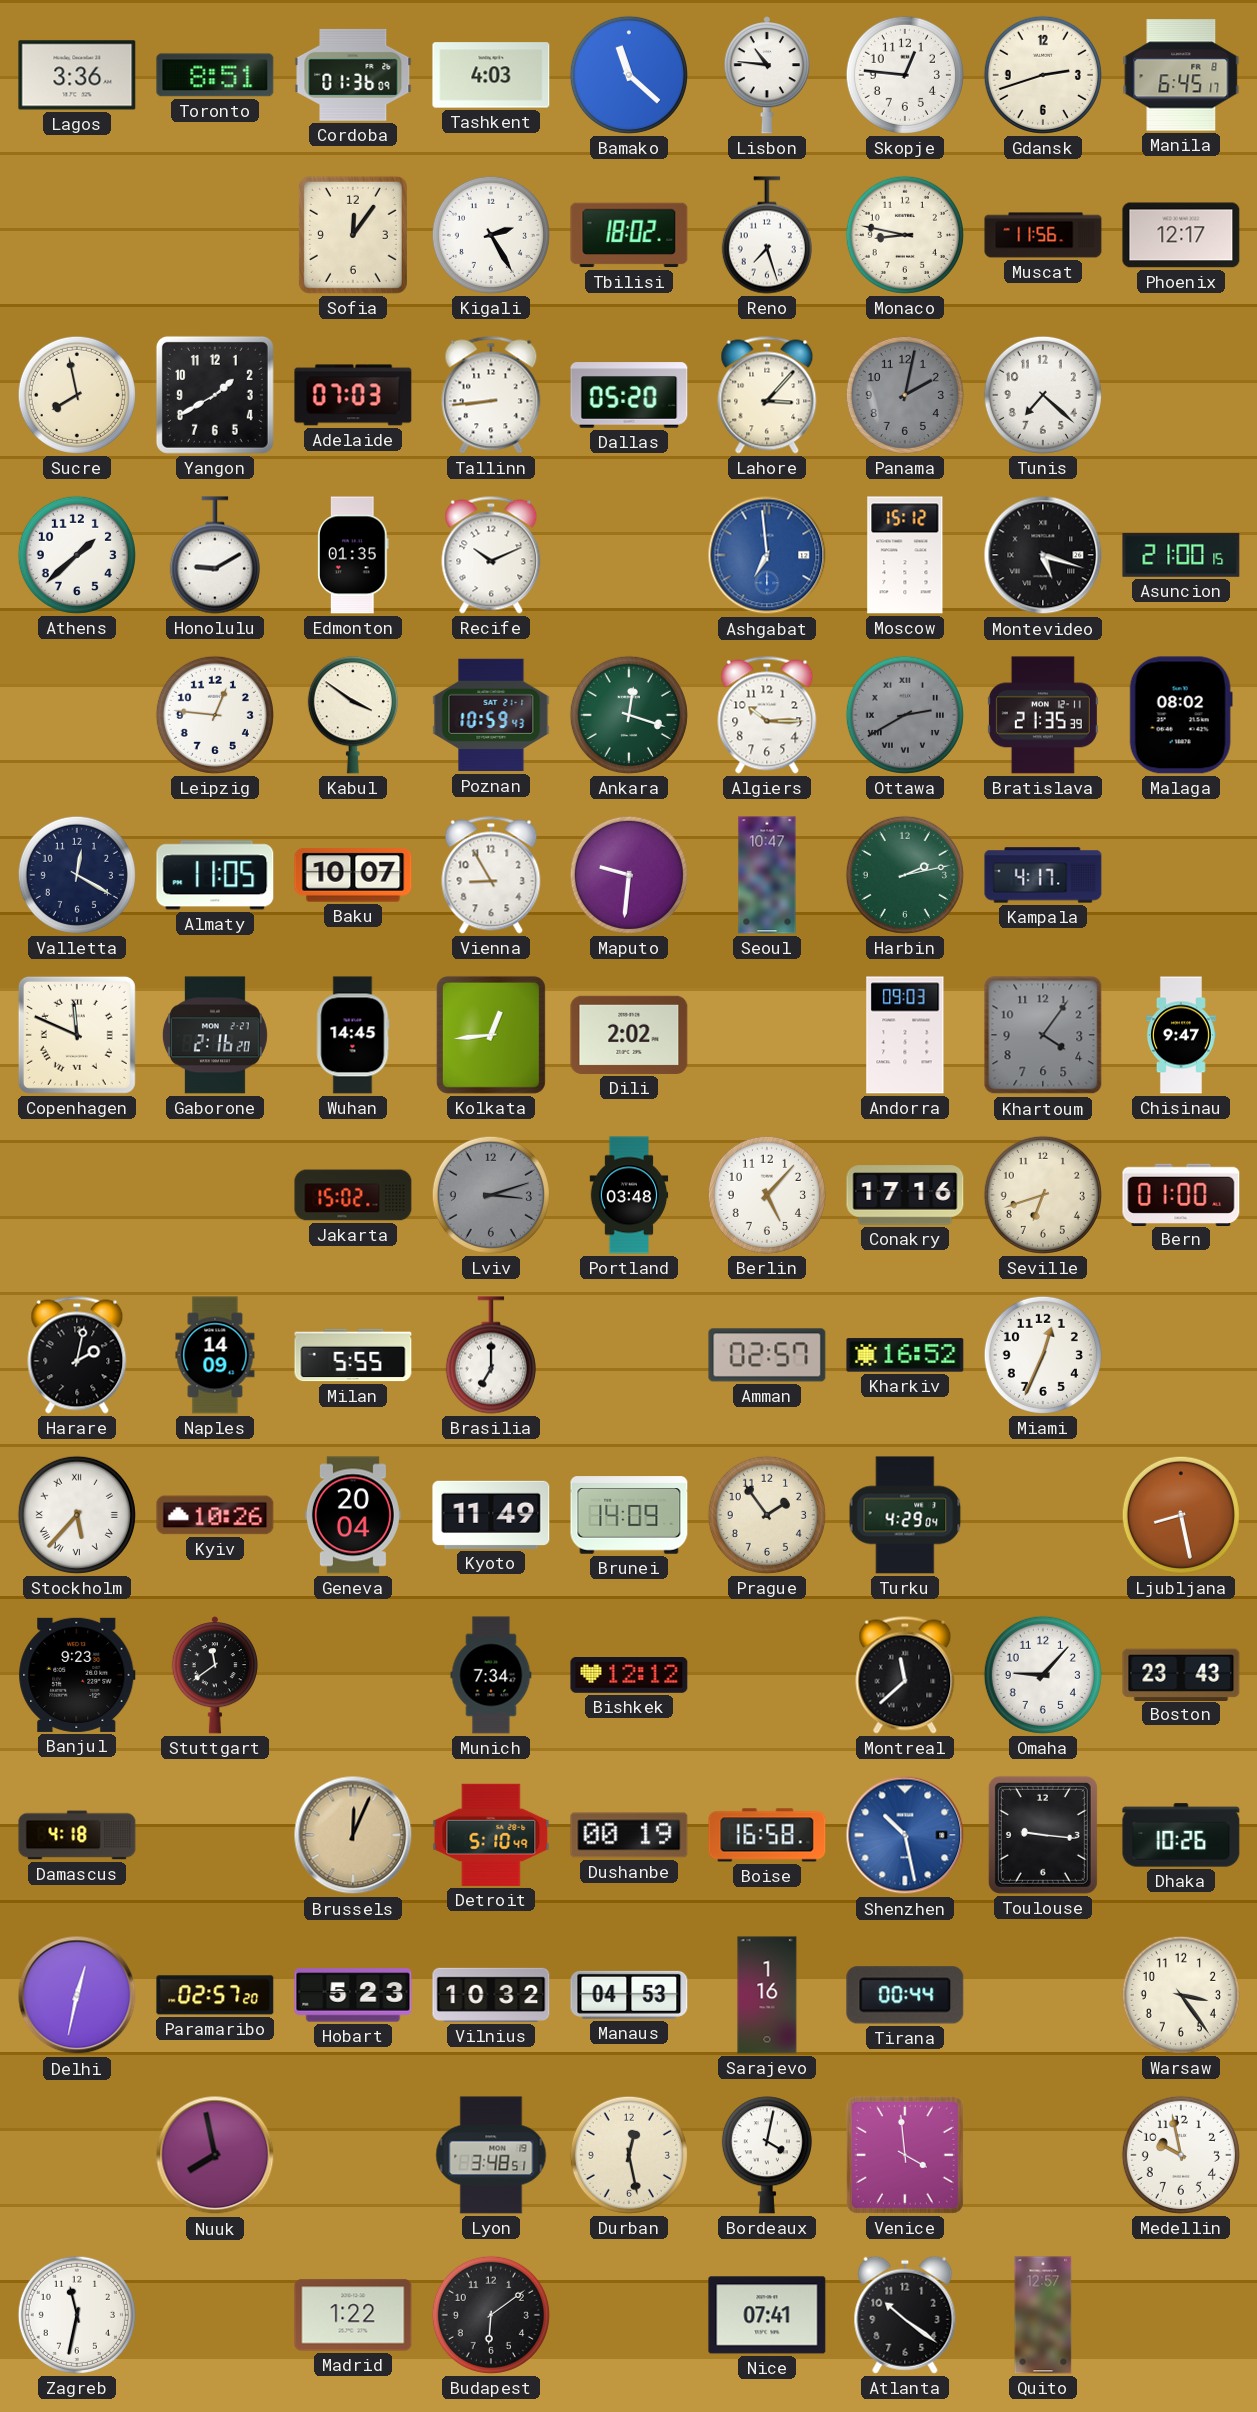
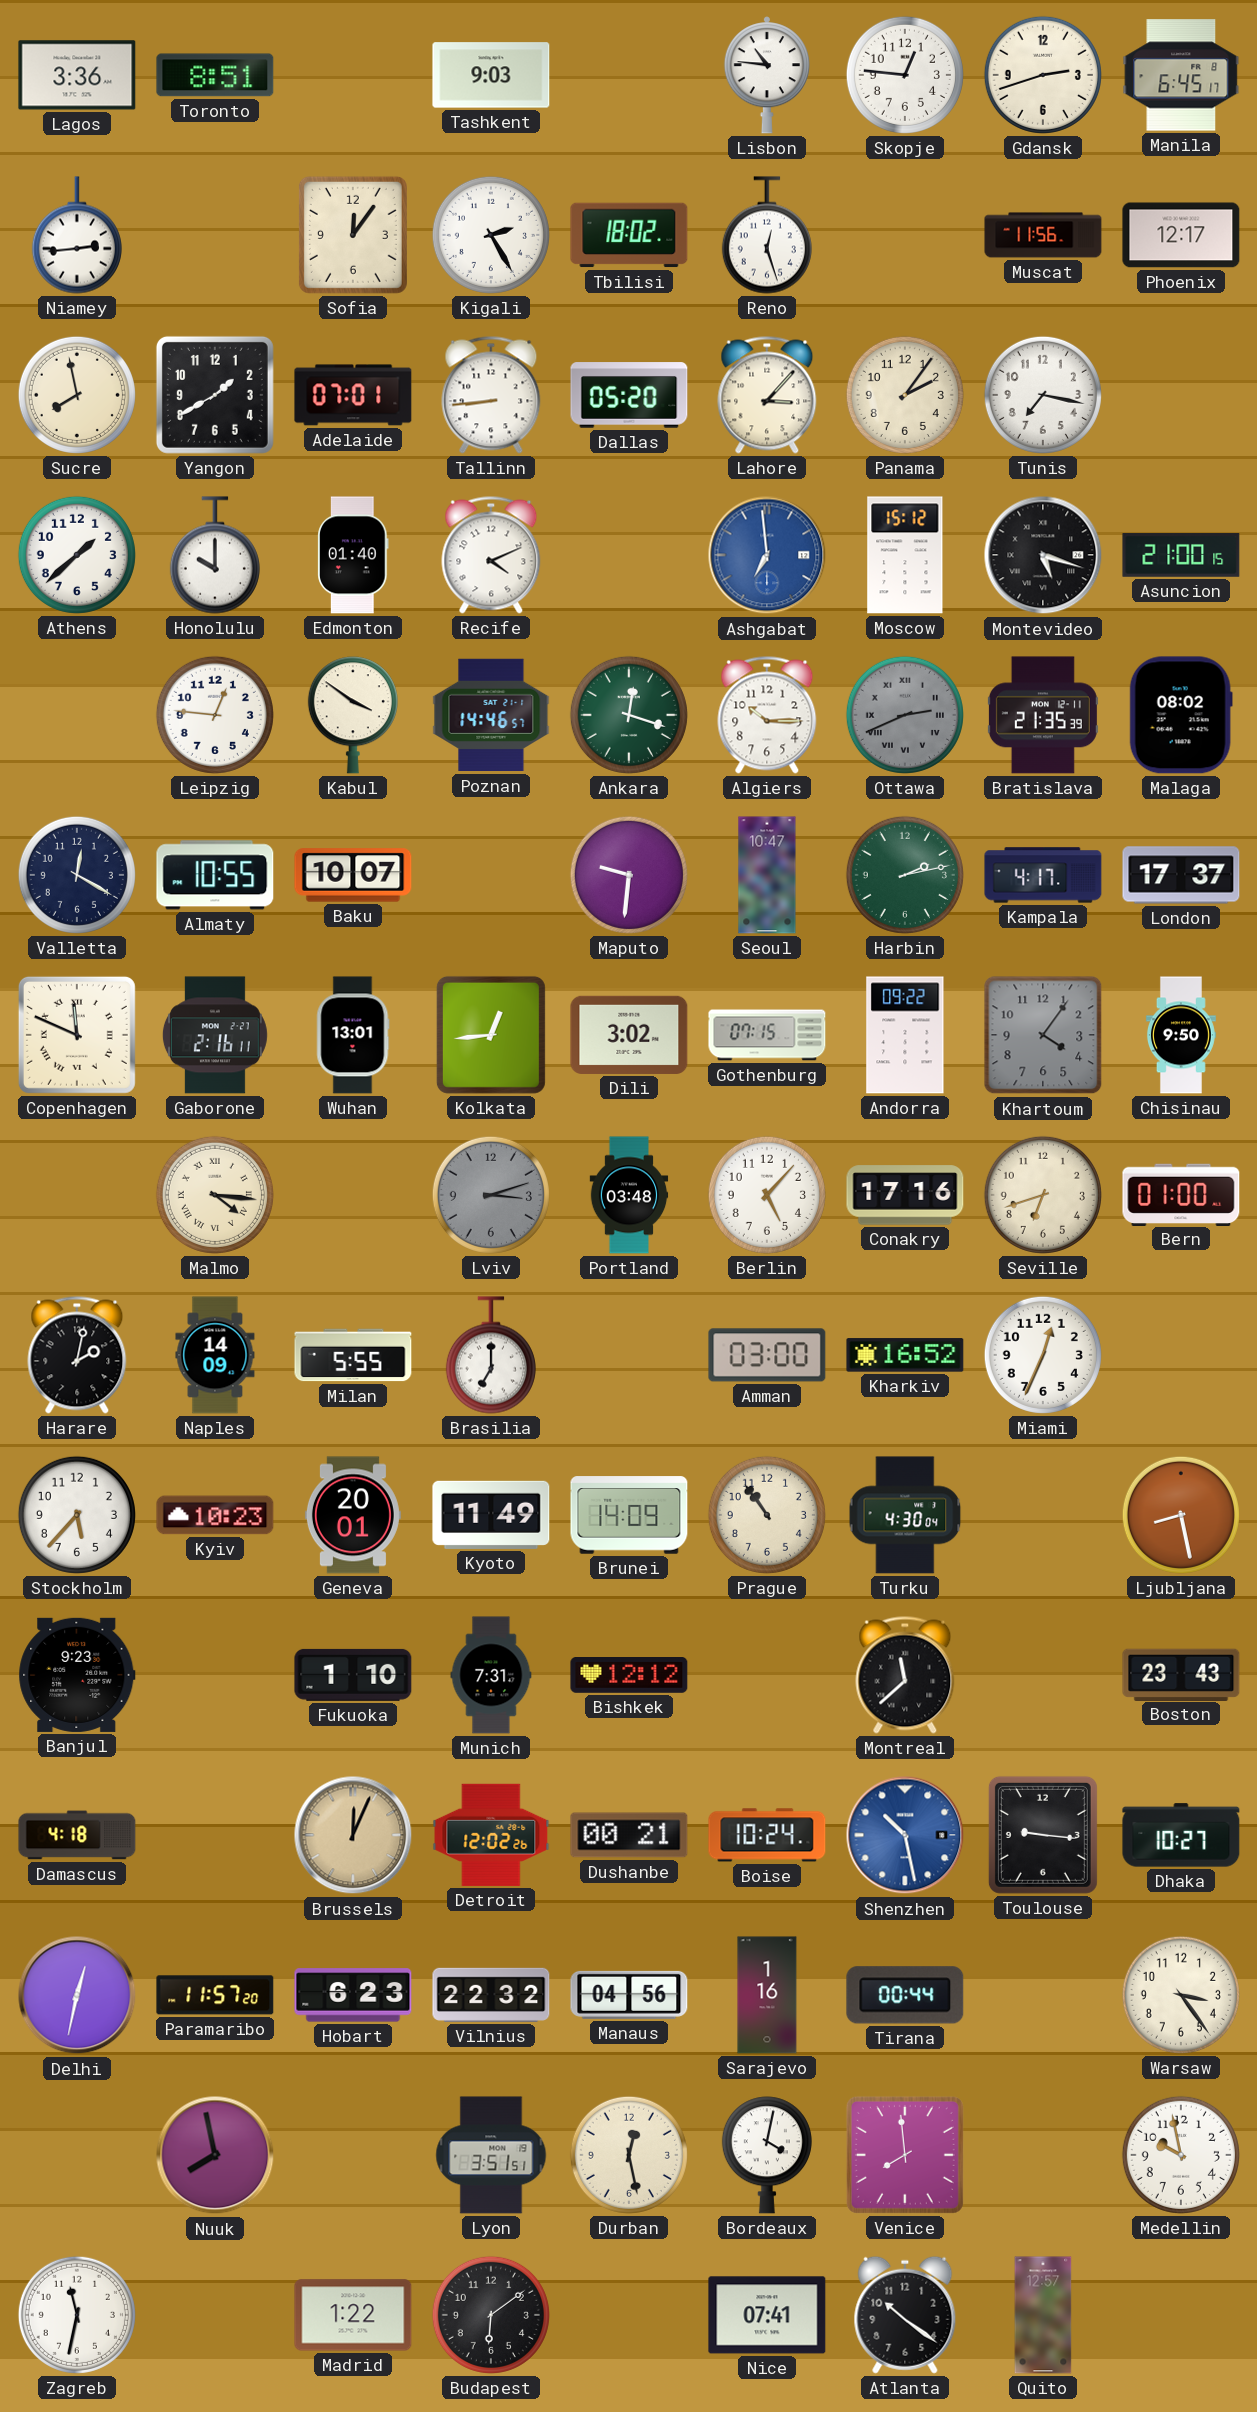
Cordoba: 01:36 -> none
Tashkent: 4:03 -> 9:03
Bamako: 11:22 -> none
Niamey: none -> 2:44
Reno: 7:27 -> 12:27
Monaco: 8:47 -> none
Adelaide: 07:03 -> 07:01
Panama: 2:02 -> 2:06
Panama dial: grey -> cream
Tunis: 7:22 -> 7:17
Honolulu: 9:10 -> 10:00
Edmonton: 01:35 -> 01:40
Recife: 10:11 -> 4:11
Poznan: 10:59 -> 14:46
Ottawa: 2:40 -> 2:41
Almaty: 11:05 -> 10:55
Vienna: 8:55 -> none
London: none -> 17:37
Gaborone: 2:16:20 -> 2:16:11
Wuhan: 14:45 -> 13:01
Dili: 2:02 -> 3:02
Gothenburg: none -> 07:15
Andorra: 09:03 -> 09:22
Chisinau: 9:47 -> 9:50
Malmo: none -> 4:16
Jakarta: 15:02 -> none
Amman: 02:57 -> 03:00
Stockholm numerals: Roman -> Arabic
Kyiv: 10:26 -> 10:23
Geneva: 20:04 -> 20:01
Prague: 1:54 -> 10:54
Turku: 4:29 -> 4:30
Stuttgart: 11:39 -> none
Fukuoka: none -> 1:10
Munich: 7:34 -> 7:31
Omaha: 9:07 -> none
Detroit: 5:10 -> 12:02
Dushanbe: 00:19 -> 00:21
Boise: 16:58 -> 10:24
Dhaka: 10:26 -> 10:27
Paramaribo: 02:57 -> 11:57
Hobart: 5:23 -> 6:23
Vilnius: 10:32 -> 22:32
Manaus: 04:53 -> 04:56
Lyon: 3:48 -> 3:51
Venice: 3:59 -> 7:59
